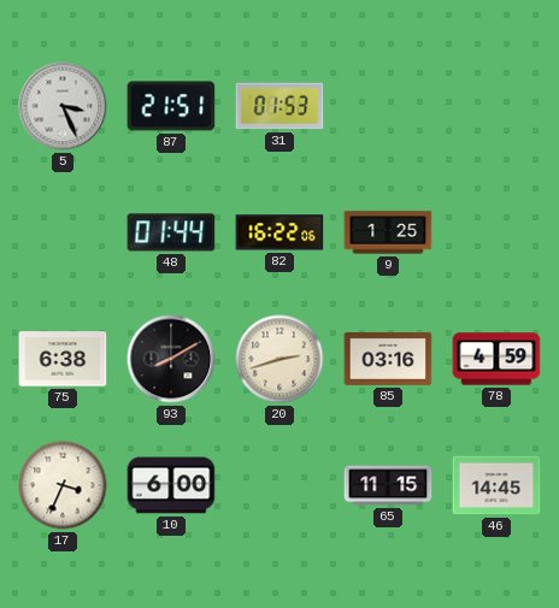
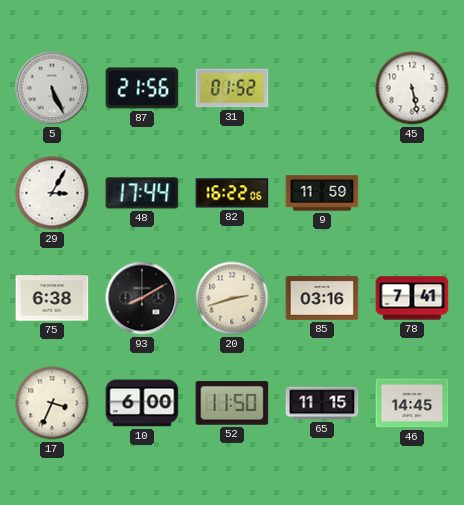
5: 3:26 -> 5:26
87: 21:51 -> 21:56
31: 01:53 -> 01:52
45: none -> 5:28
29: none -> 3:05
48: 01:44 -> 17:44
9: 1:25 -> 11:59
78: 4:59 -> 7:41
52: none -> 11:50
